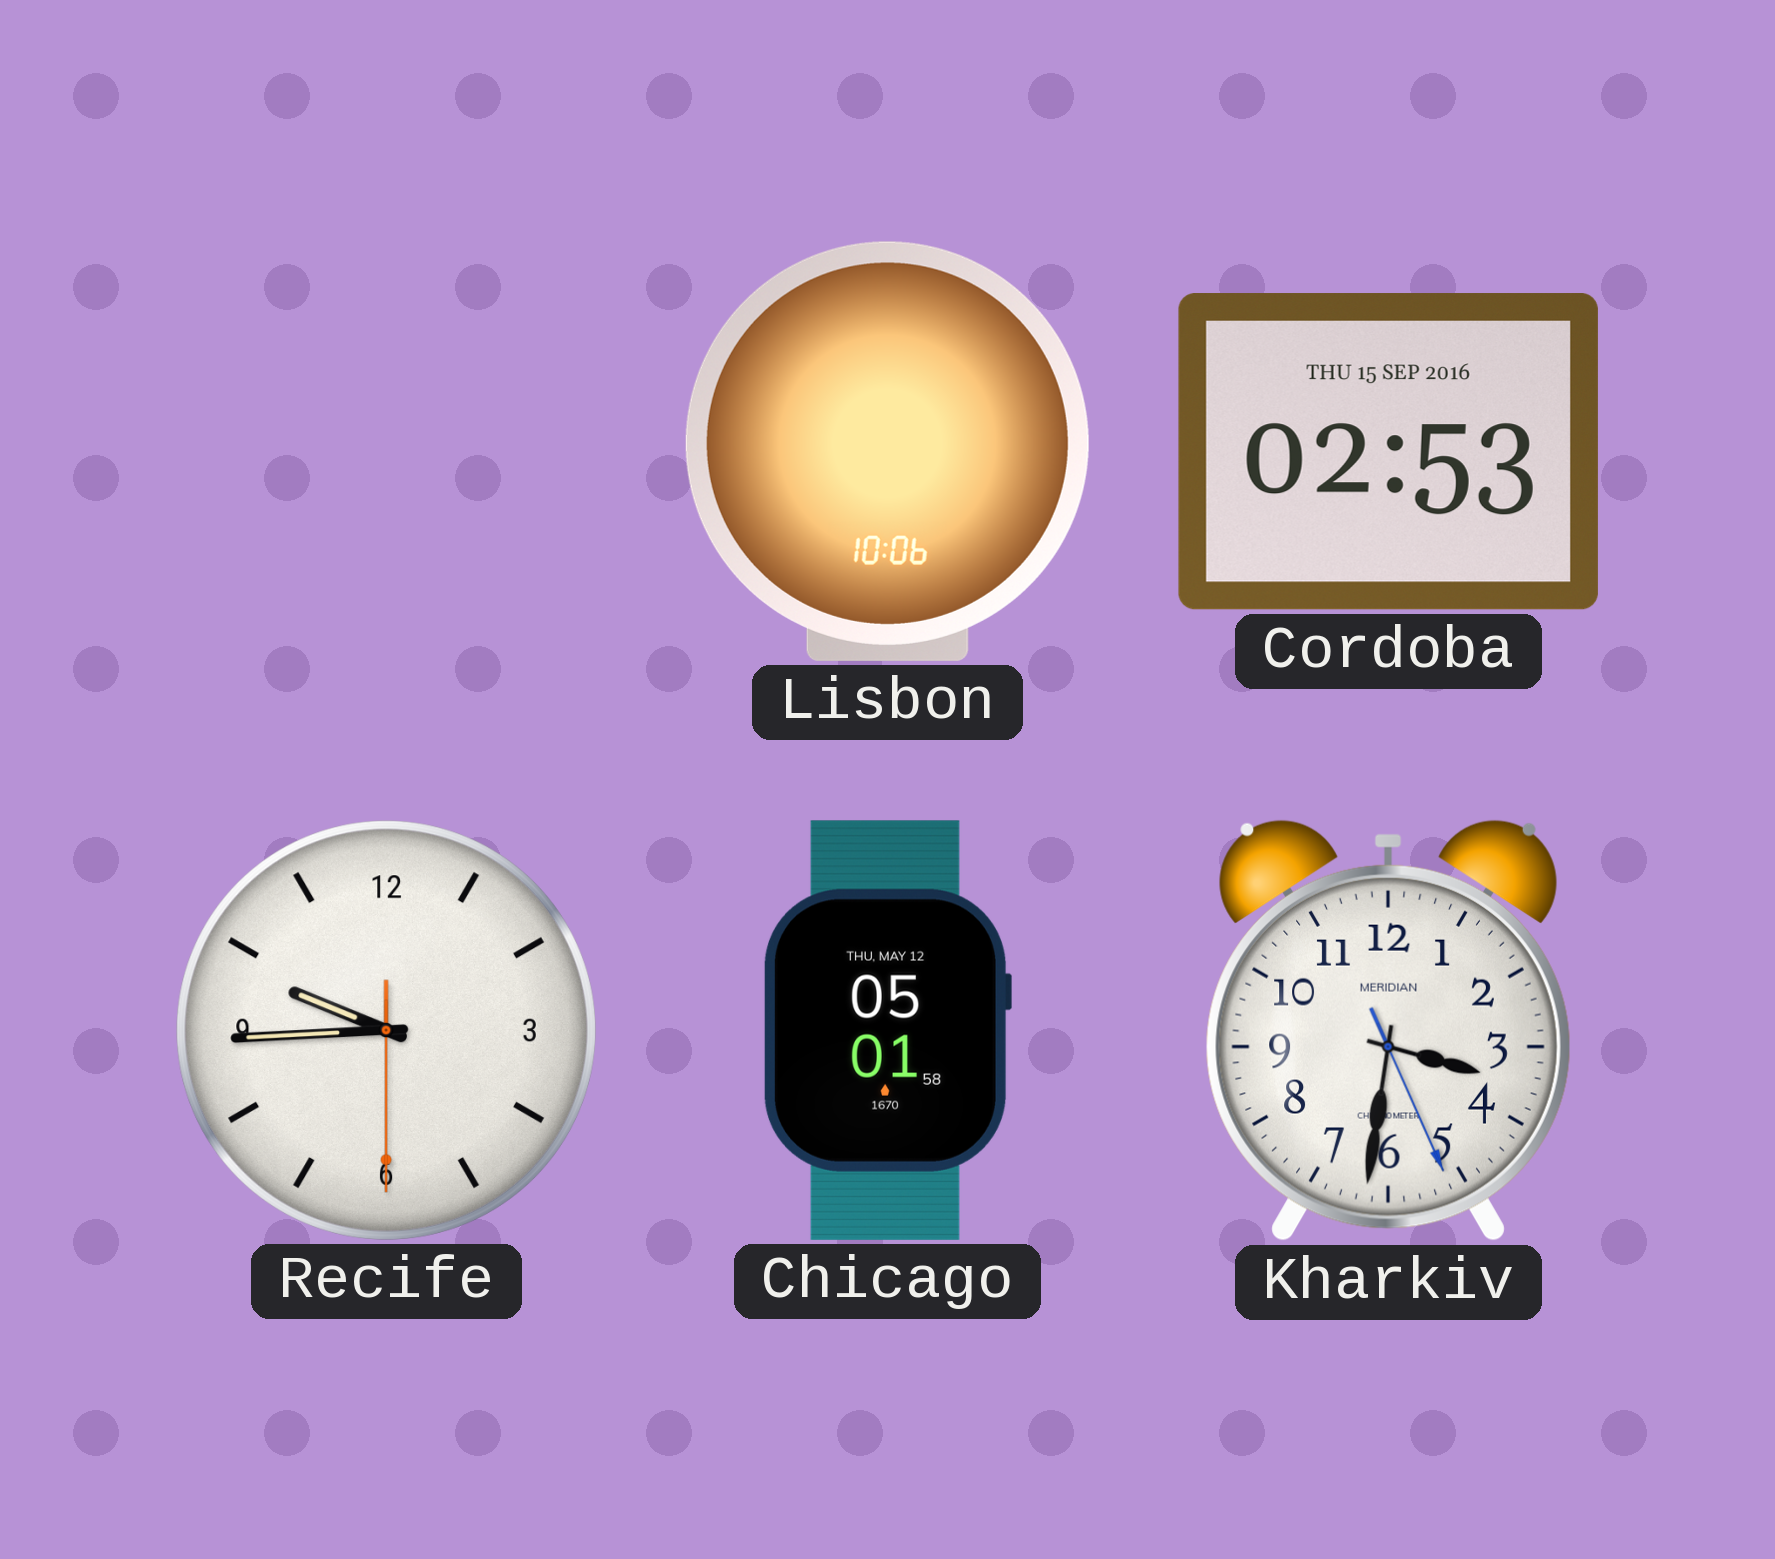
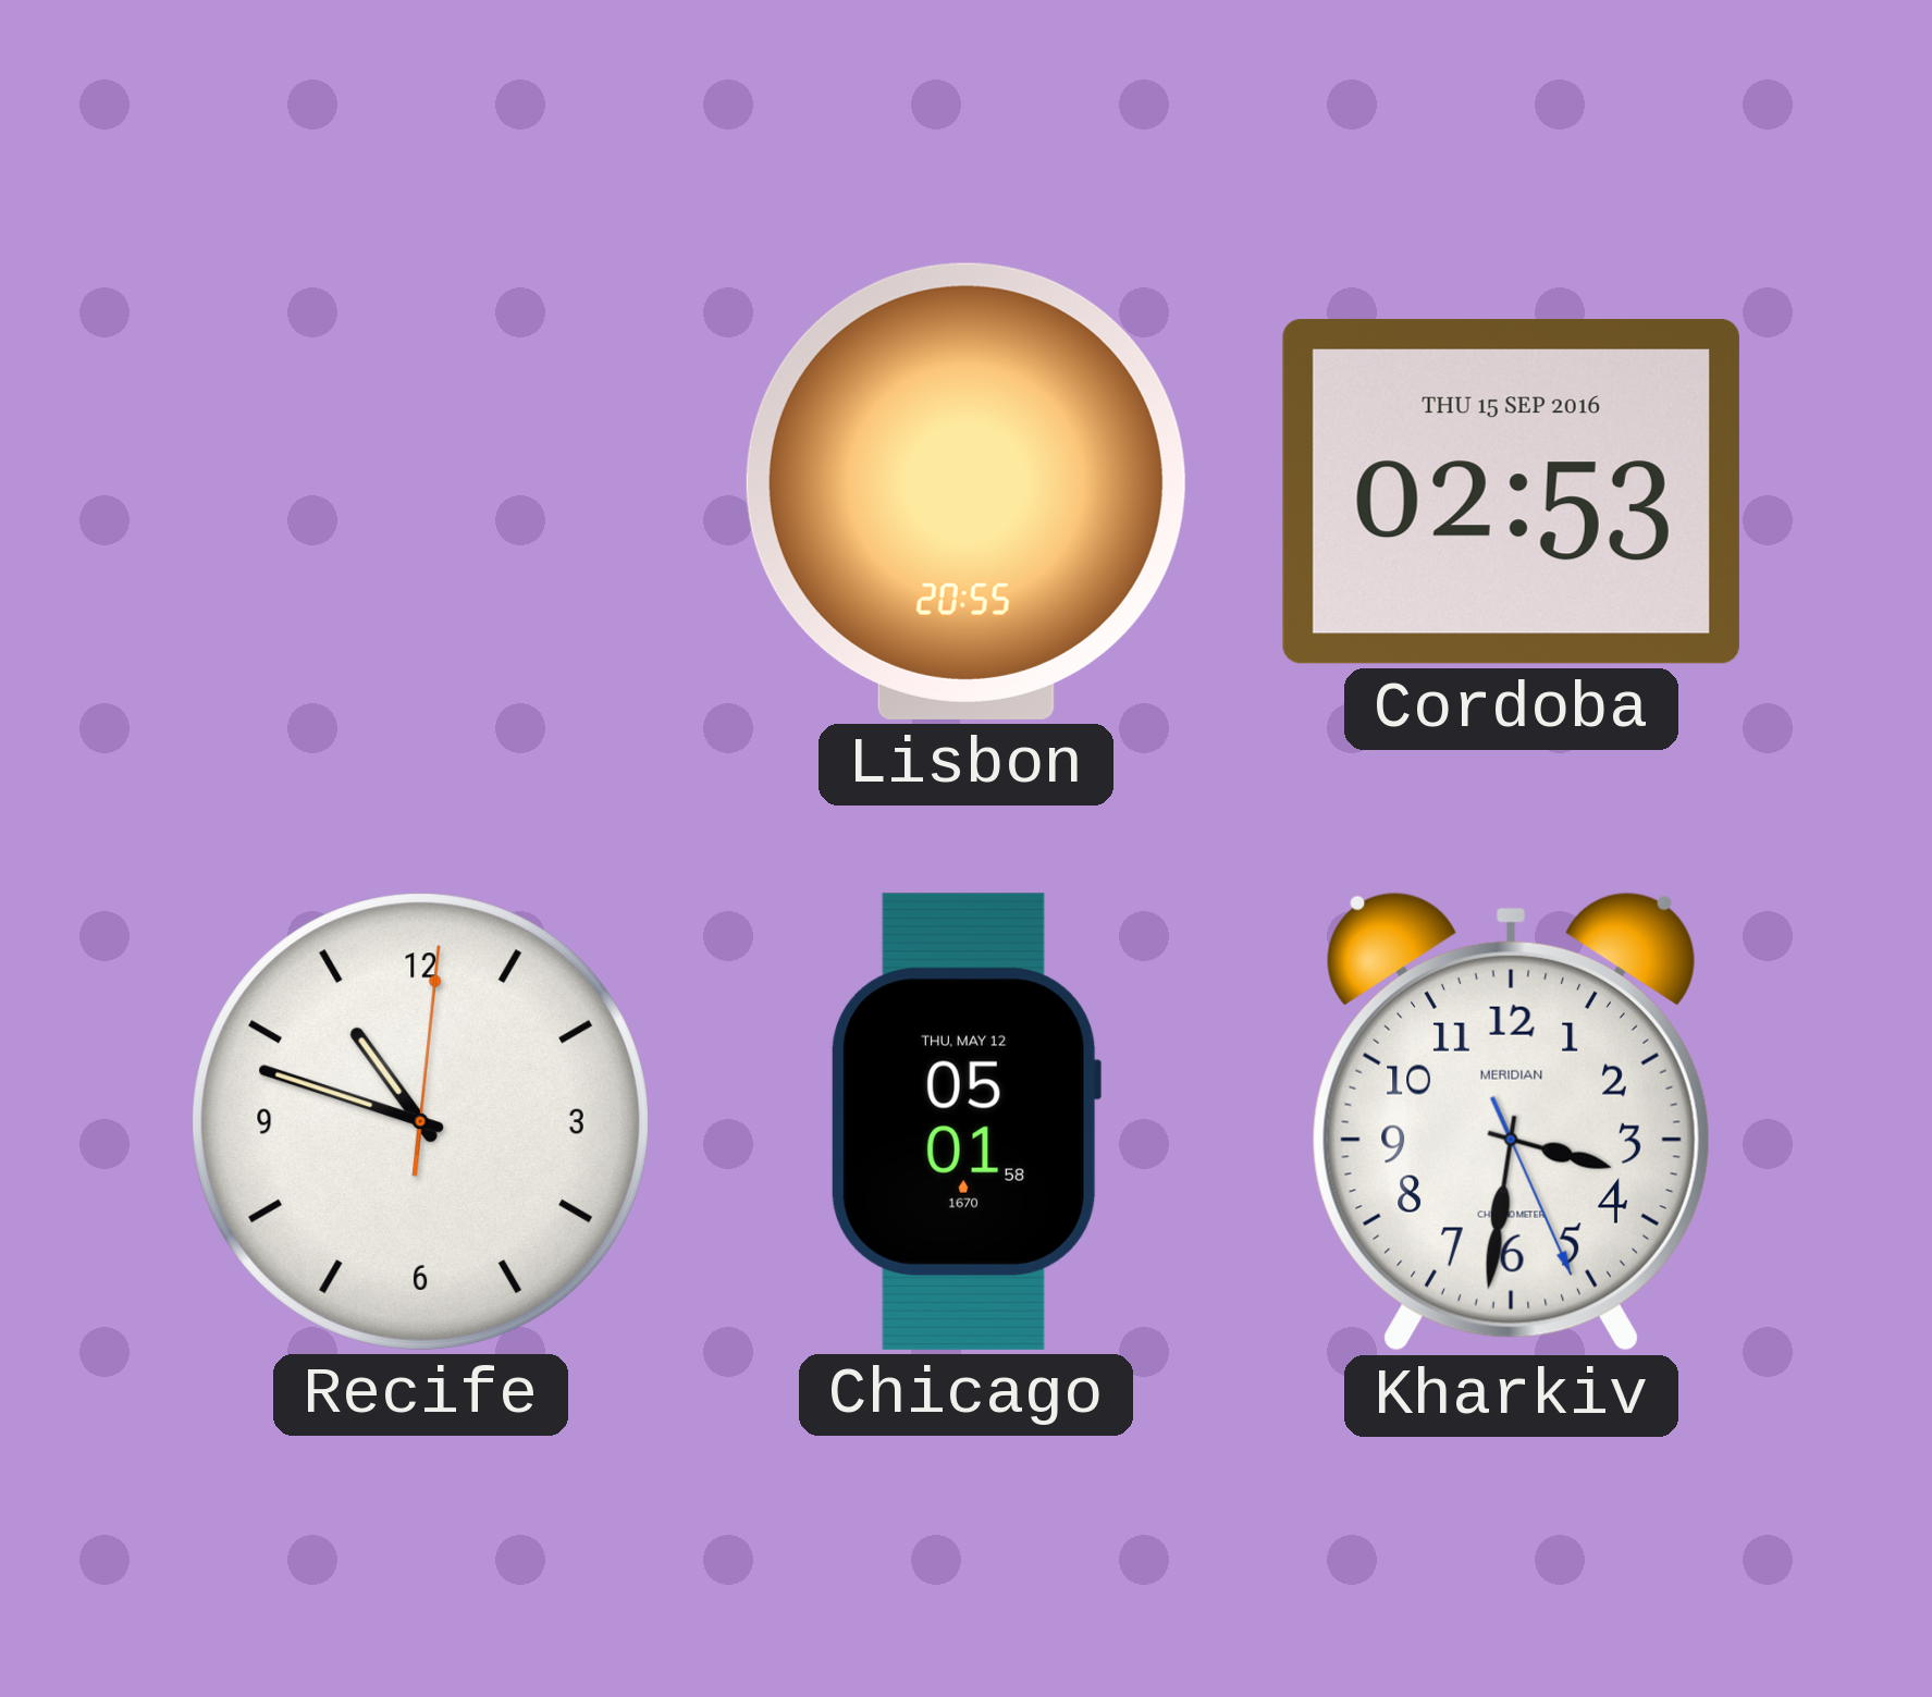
Lisbon: 10:06 -> 20:55
Recife: 9:44 -> 10:48
